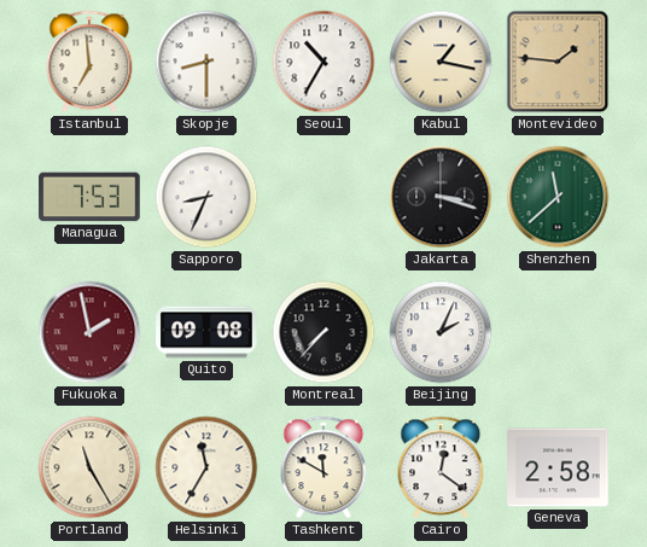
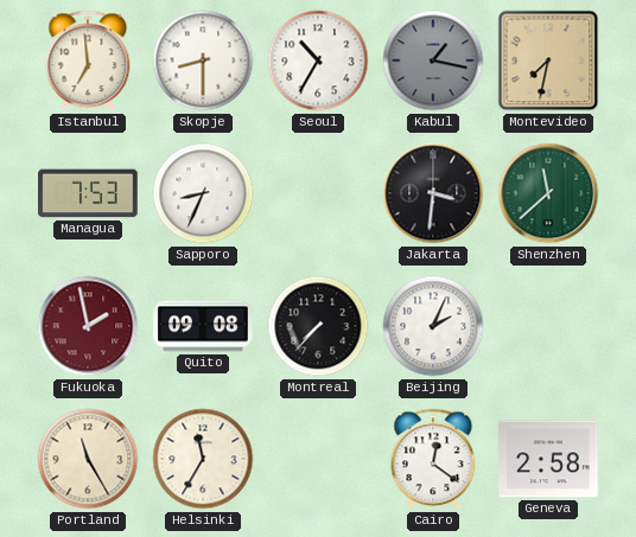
Kabul dial: cream -> grey
Montevideo: 1:46 -> 7:32
Jakarta: 3:18 -> 3:31
Tashkent: 11:50 -> none
